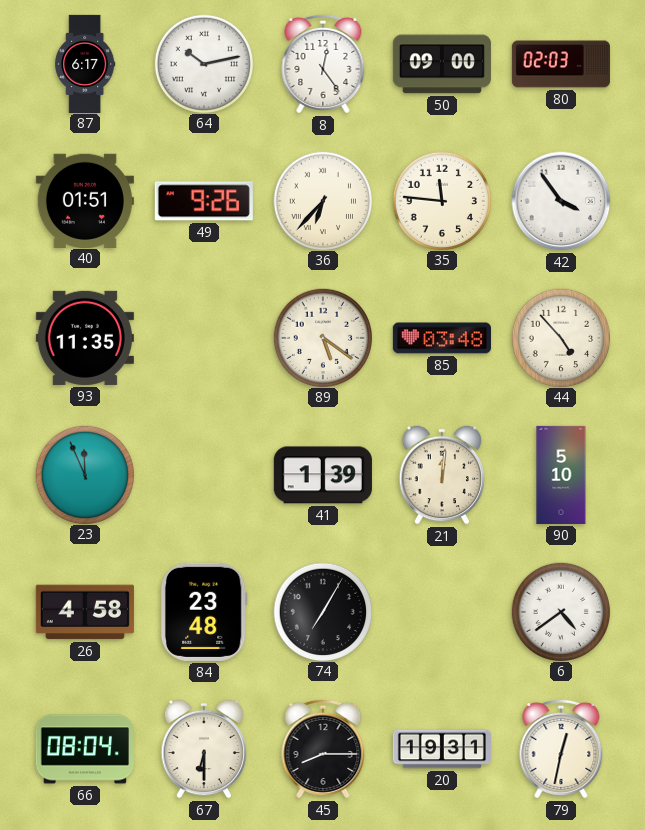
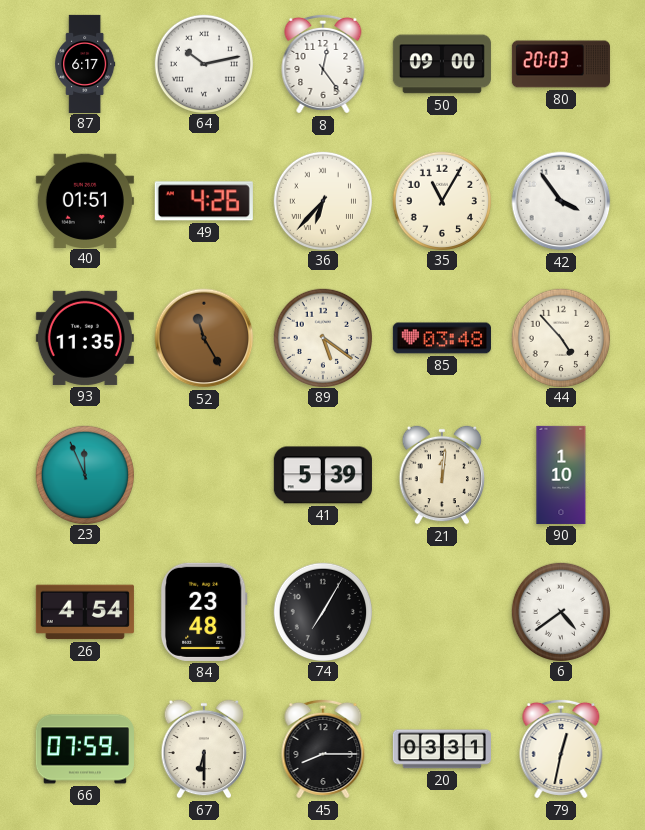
80: 02:03 -> 20:03
49: 9:26 -> 4:26
35: 11:46 -> 11:05
52: none -> 11:25
41: 1:39 -> 5:39
90: 5:10 -> 1:10
26: 4:58 -> 4:54
66: 08:04 -> 07:59
20: 19:31 -> 03:31
